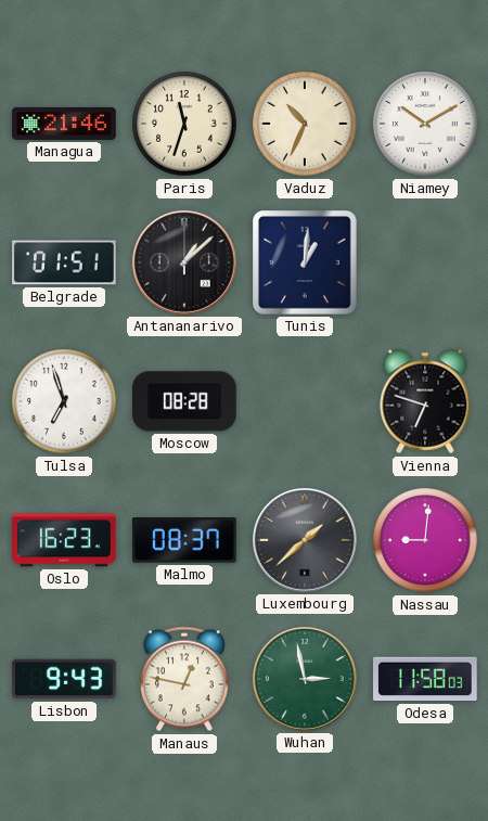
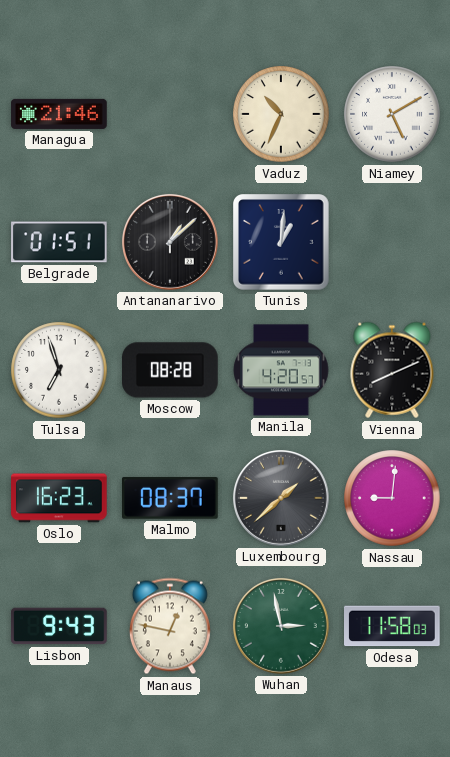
Paris: 11:33 -> none
Niamey: 10:10 -> 5:10
Manila: none -> 4:20
Vienna: 6:48 -> 8:11
